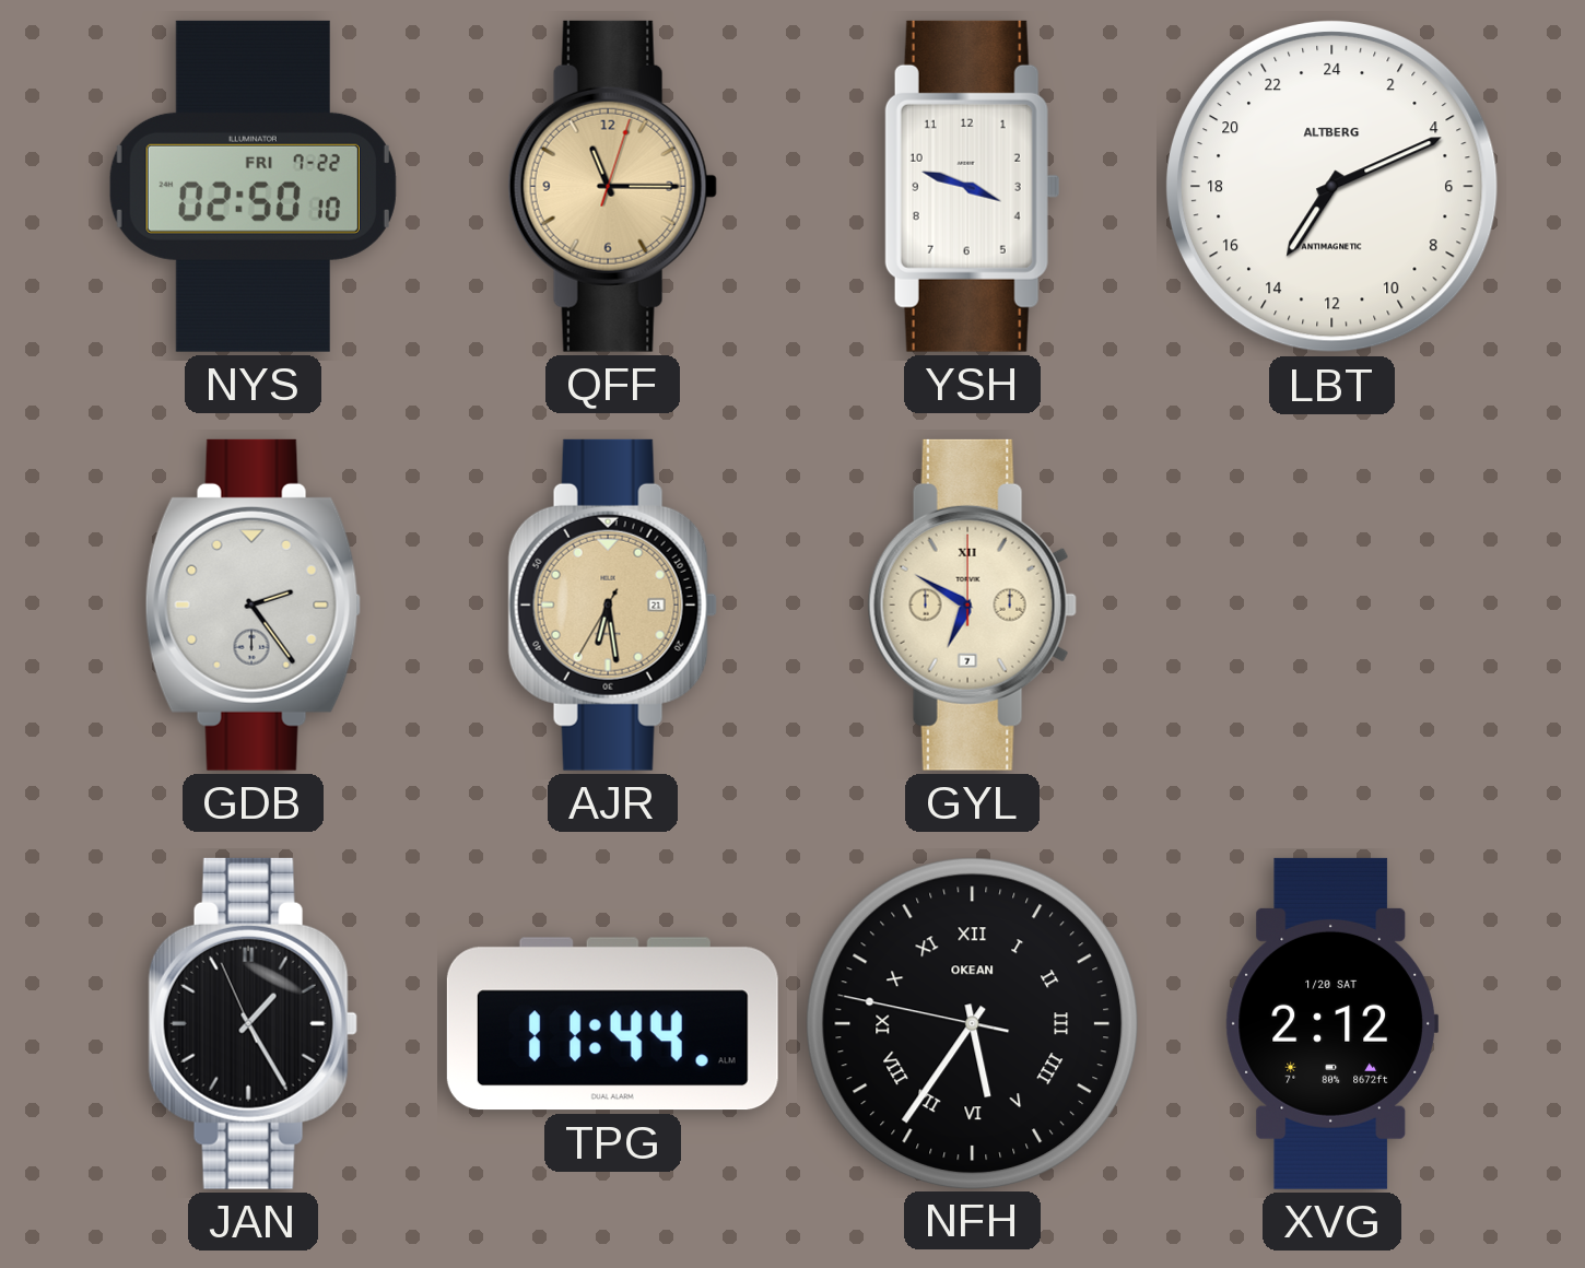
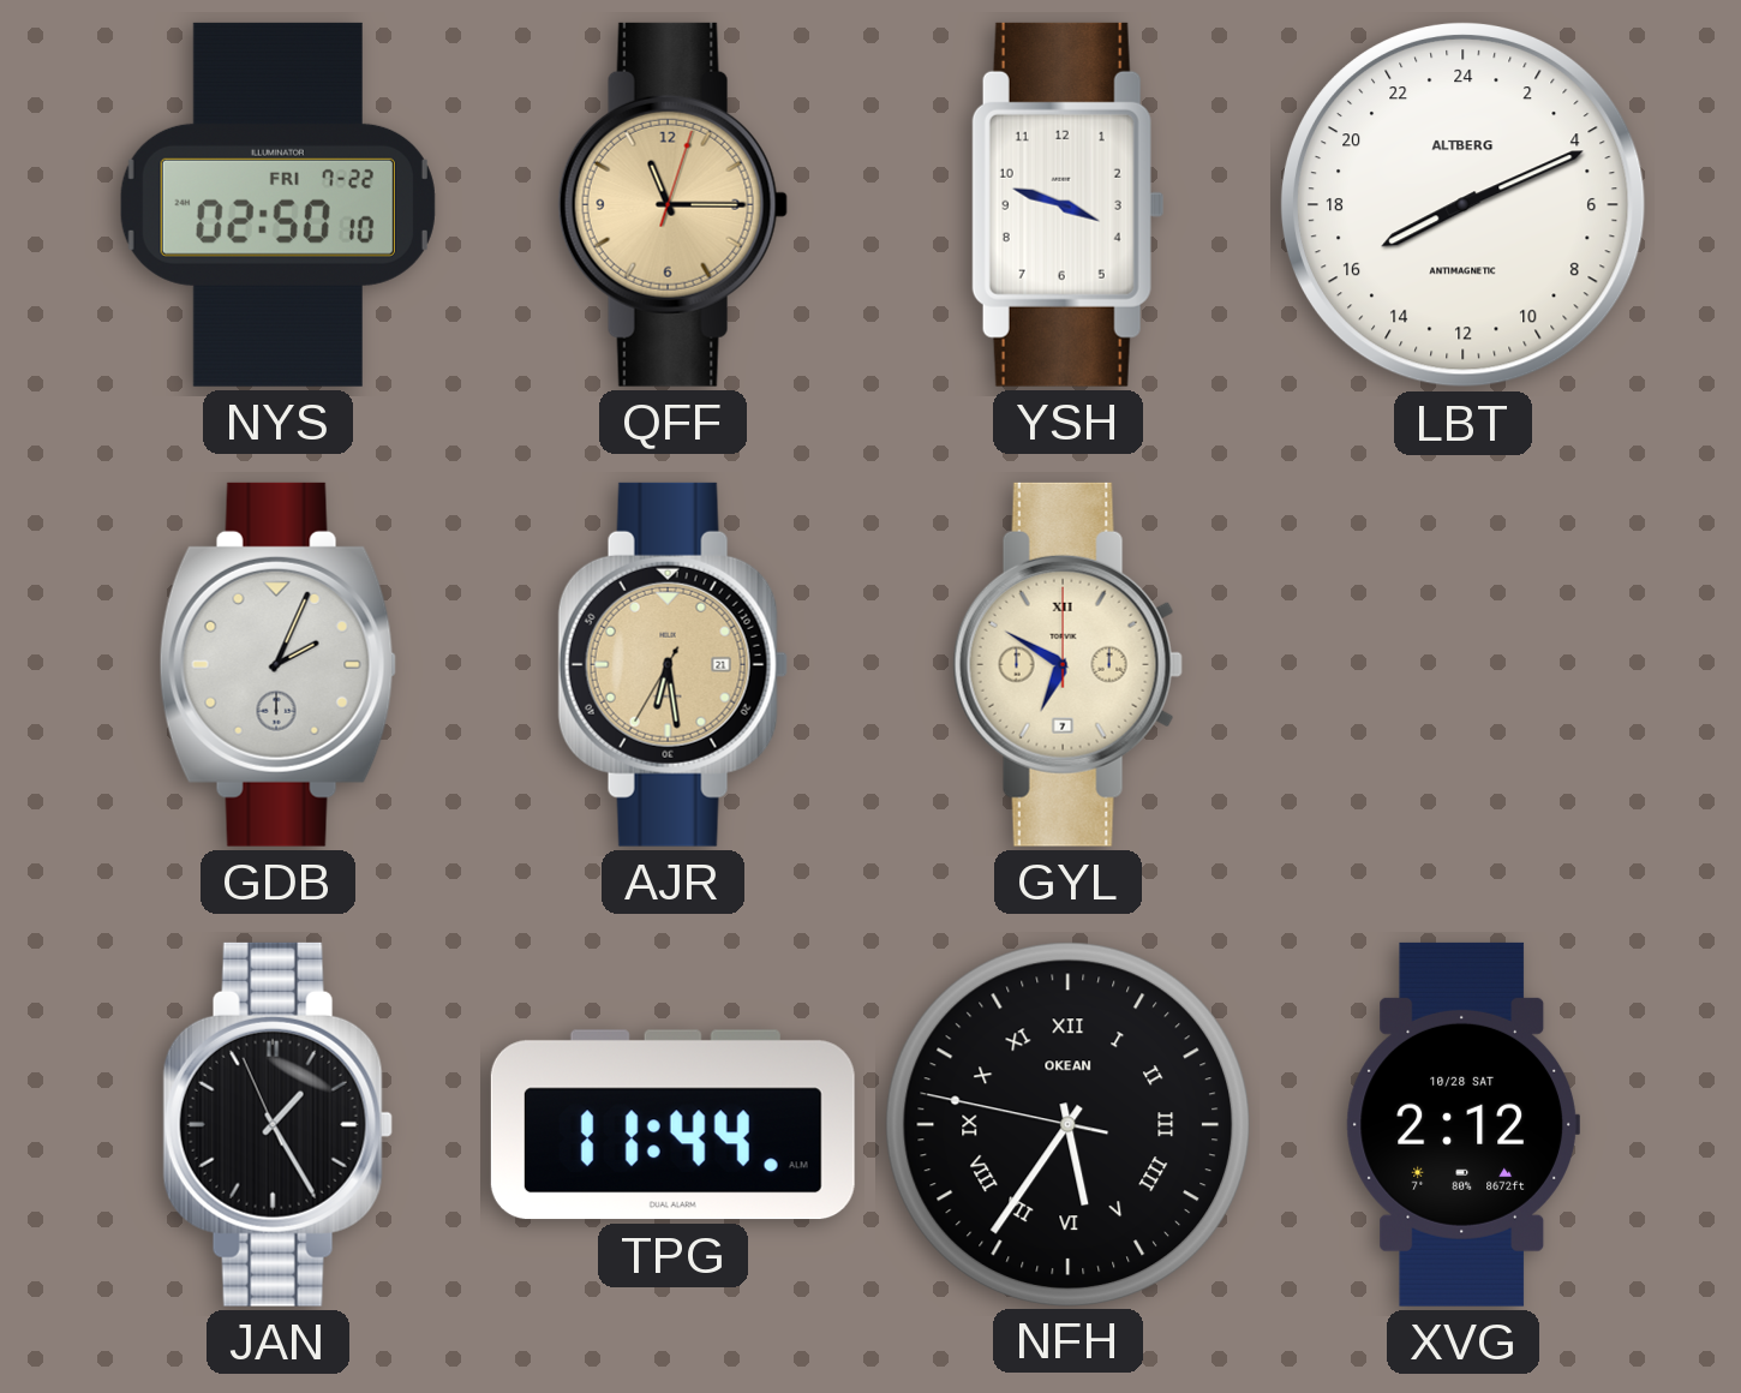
LBT: 14:11 -> 16:11
GDB: 2:24 -> 2:04
XVG date: 1/20 SAT -> 10/28 SAT
